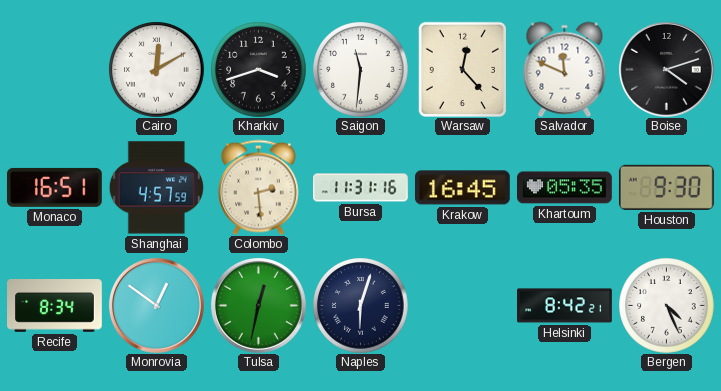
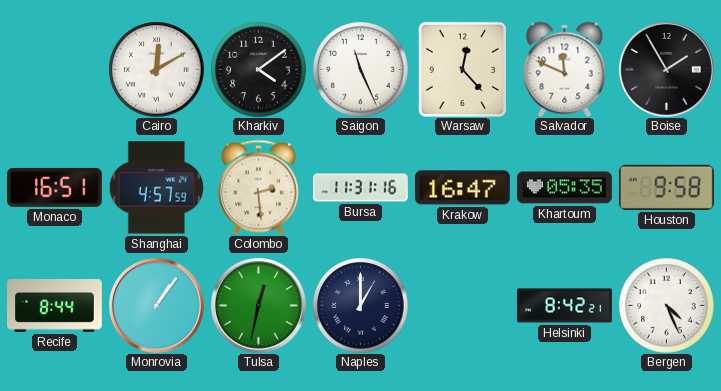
Kharkiv: 3:42 -> 4:09
Saigon: 11:31 -> 11:26
Boise: 4:12 -> 1:55
Krakow: 16:45 -> 16:47
Houston: 9:30 -> 9:58
Recife: 8:34 -> 8:44
Monrovia: 12:51 -> 1:06
Naples: 6:03 -> 1:00
